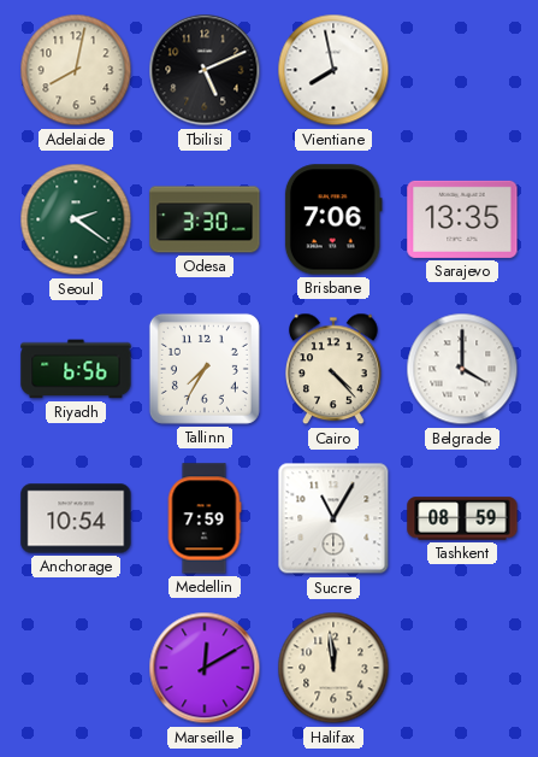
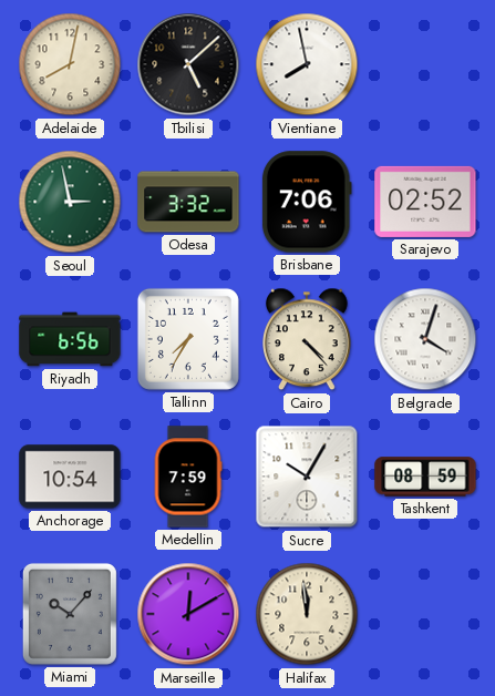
Tbilisi: 5:11 -> 5:08
Seoul: 2:21 -> 2:58
Odesa: 3:30 -> 3:32
Sarajevo: 13:35 -> 02:52
Belgrade: 4:00 -> 4:03
Sucre: 11:05 -> 10:05
Miami: none -> 10:07
